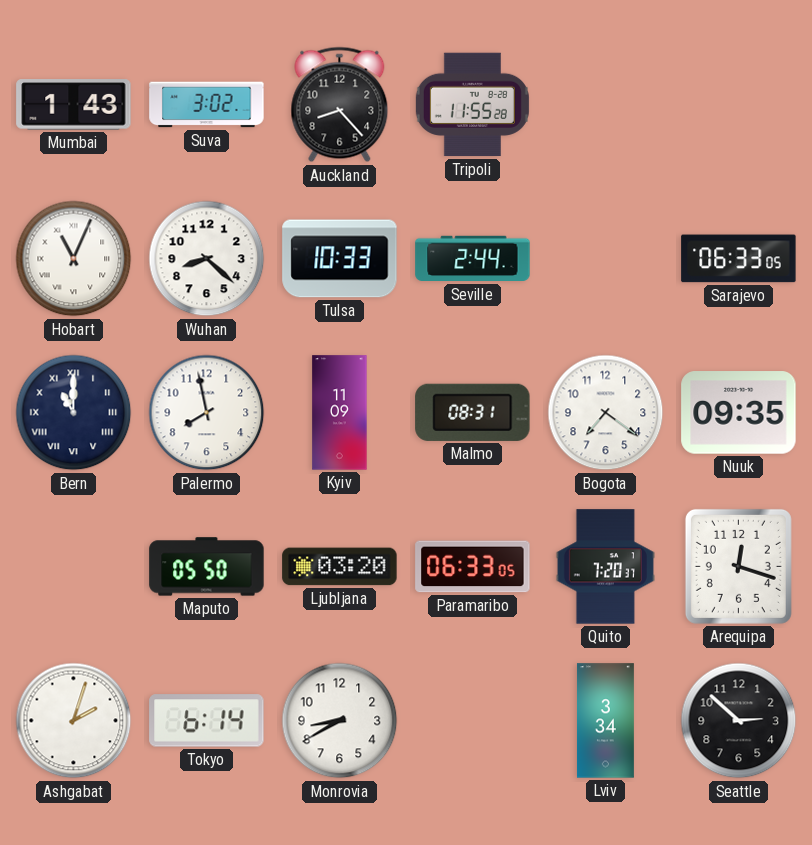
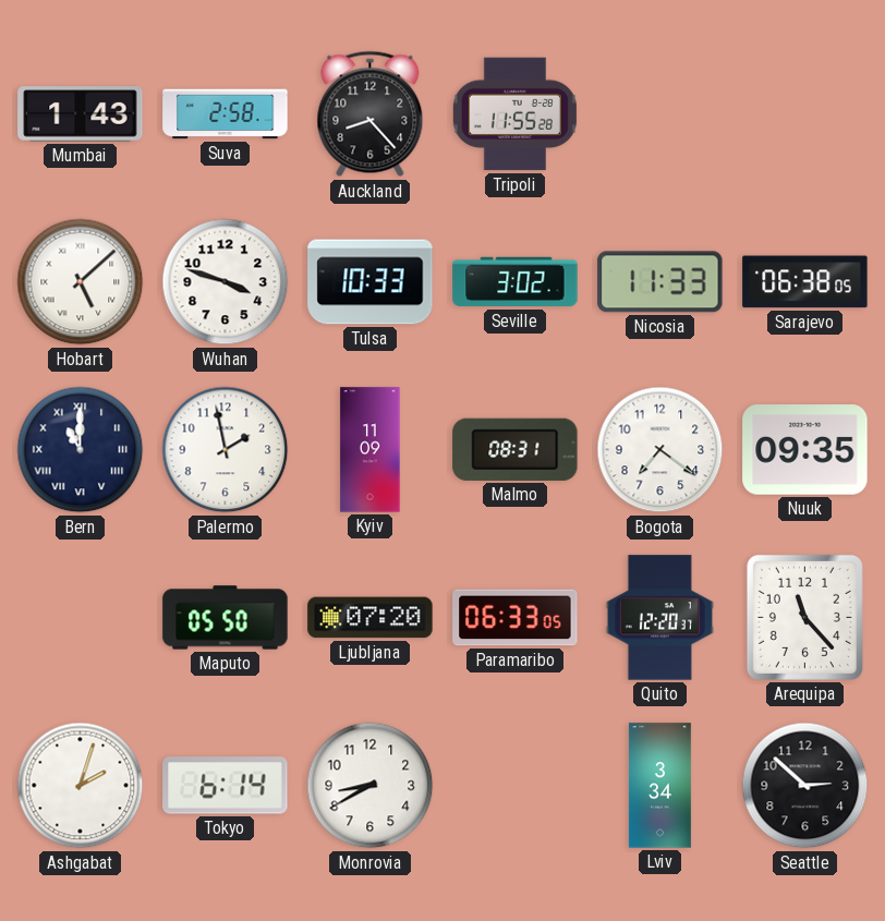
Suva: 3:02 -> 2:58
Hobart: 11:04 -> 5:08
Wuhan: 8:22 -> 3:48
Seville: 2:44 -> 3:02
Nicosia: none -> 11:33
Sarajevo: 06:33 -> 06:38
Palermo: 7:58 -> 1:58
Ljubljana: 03:20 -> 07:20
Quito: 7:20 -> 12:20
Arequipa: 12:18 -> 11:23
